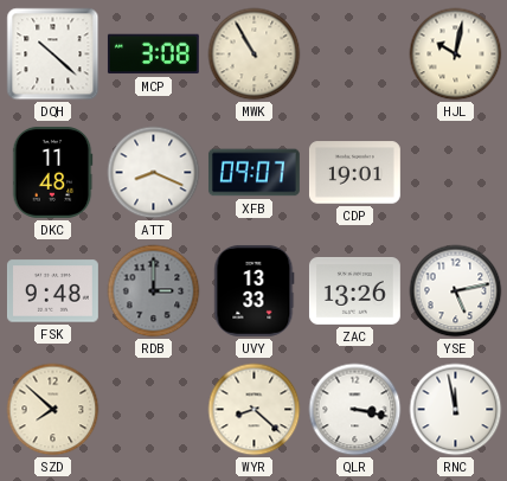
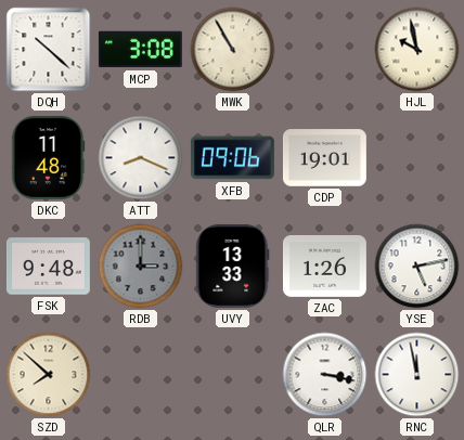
HJL: 10:02 -> 9:58
XFB: 09:07 -> 09:06
ZAC: 13:26 -> 1:26
WYR: 8:22 -> none
